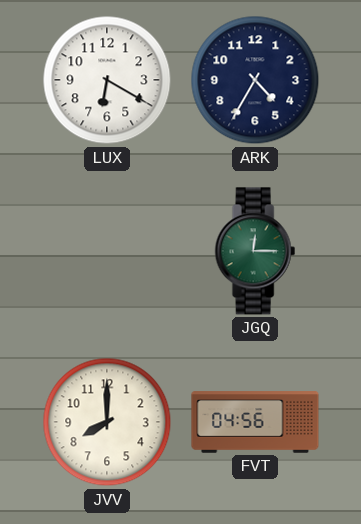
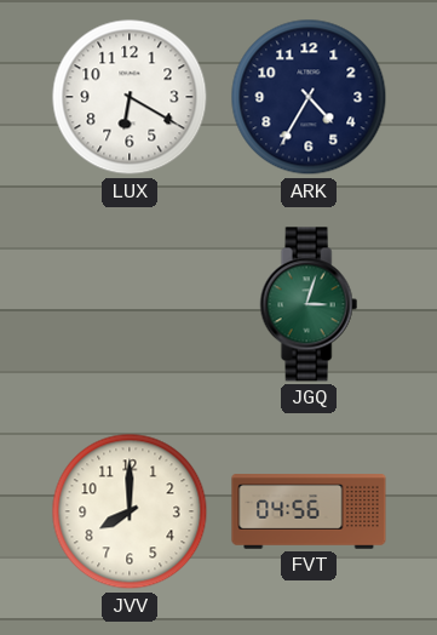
JGQ: 12:15 -> 3:03
